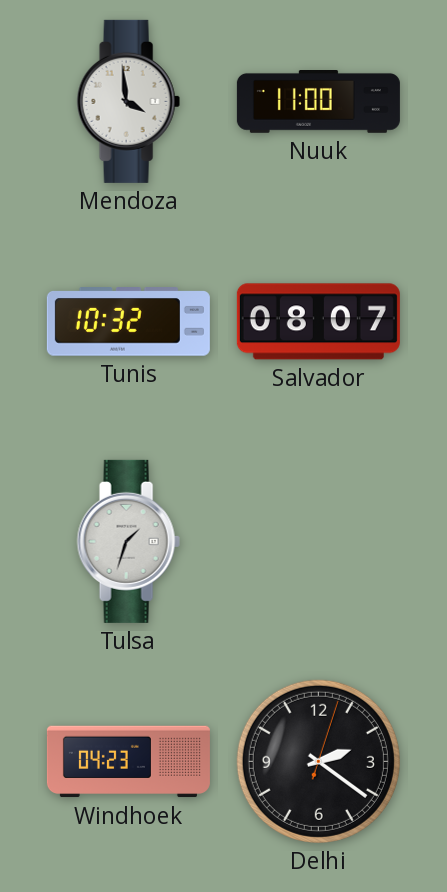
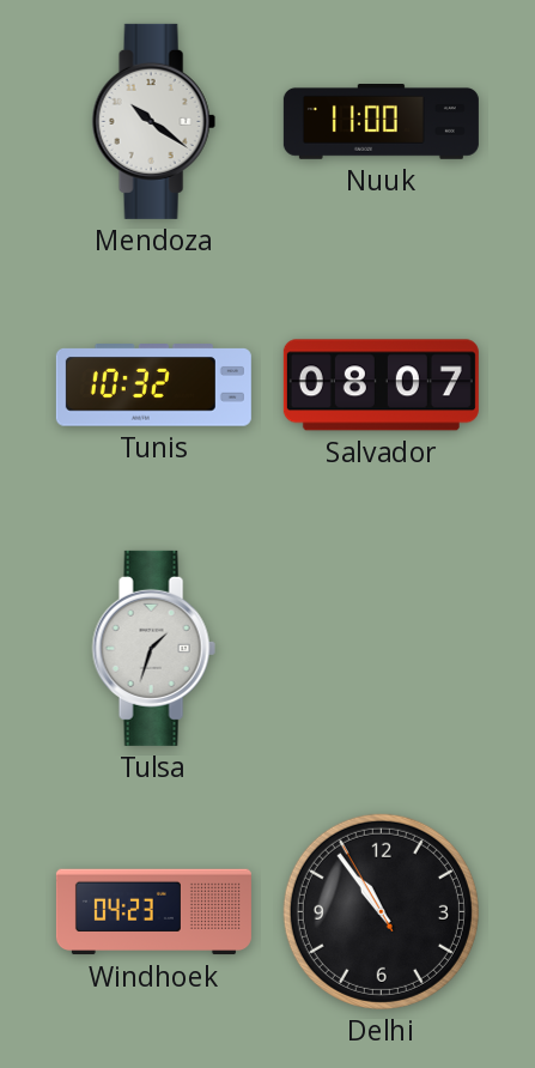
Mendoza: 3:59 -> 10:21
Delhi: 2:21 -> 10:53
